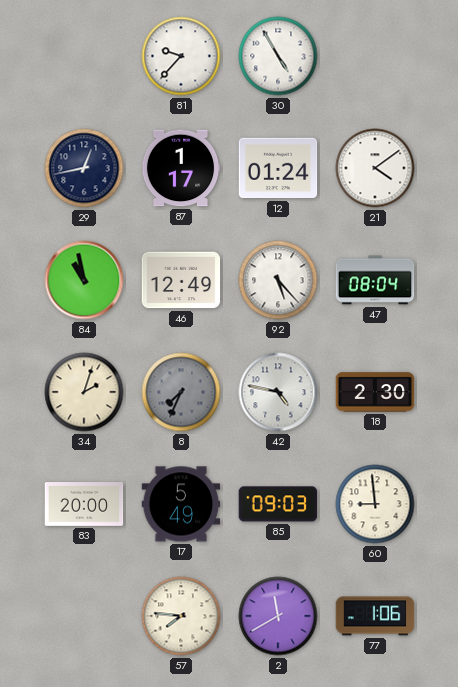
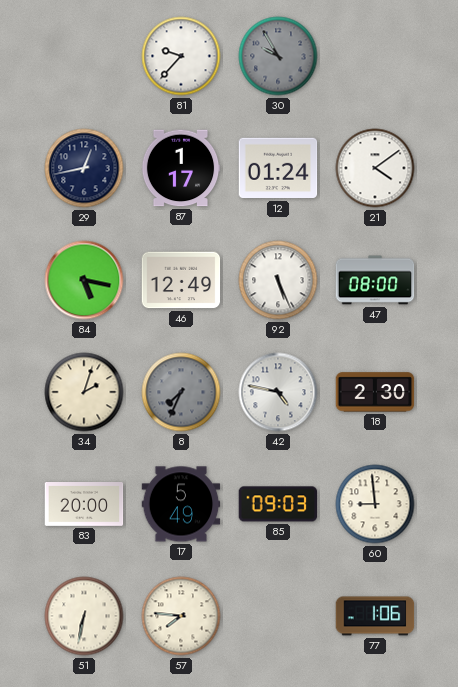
30: 4:55 -> 9:55
30 dial: white -> grey
84: 10:58 -> 5:17
92: 5:23 -> 5:26
47: 08:04 -> 08:00
51: none -> 6:32
2: 11:40 -> none
